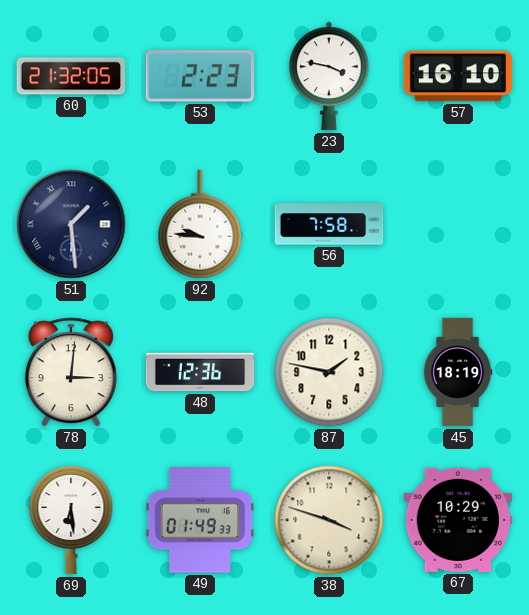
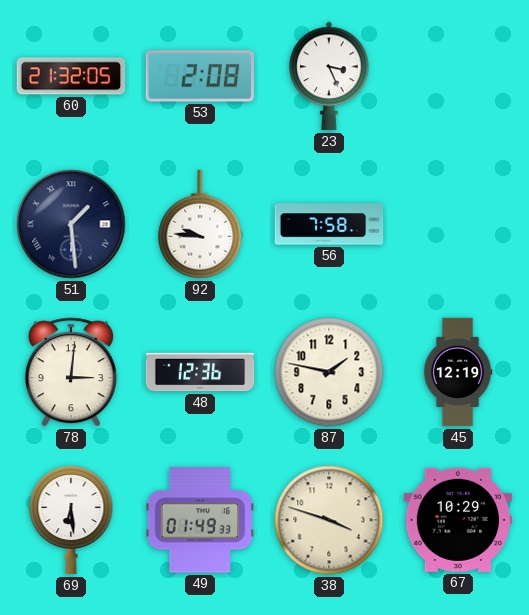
53: 2:23 -> 2:08
23: 3:47 -> 3:26
57: 16:10 -> none
45: 18:19 -> 12:19
